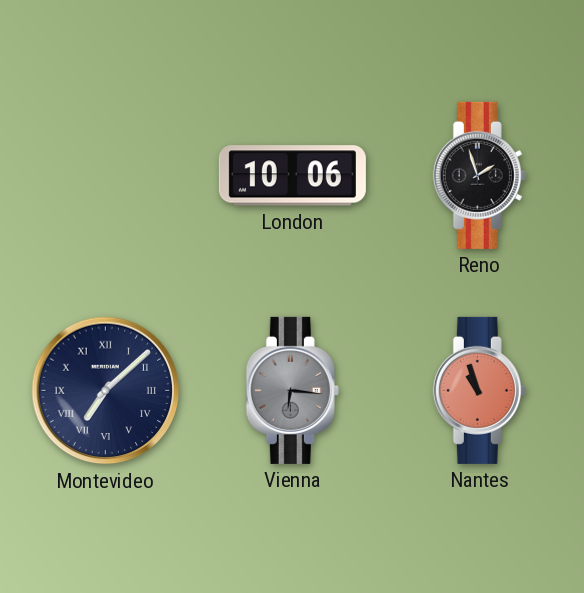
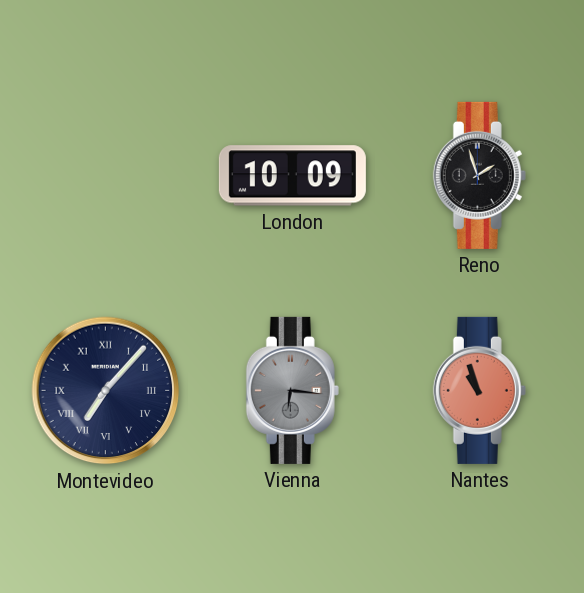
London: 10:06 -> 10:09
Montevideo: 7:08 -> 7:07
